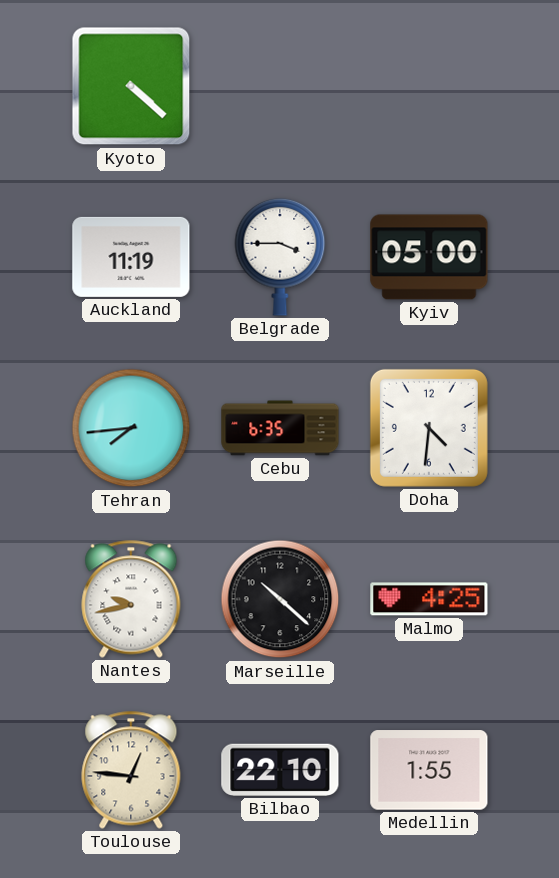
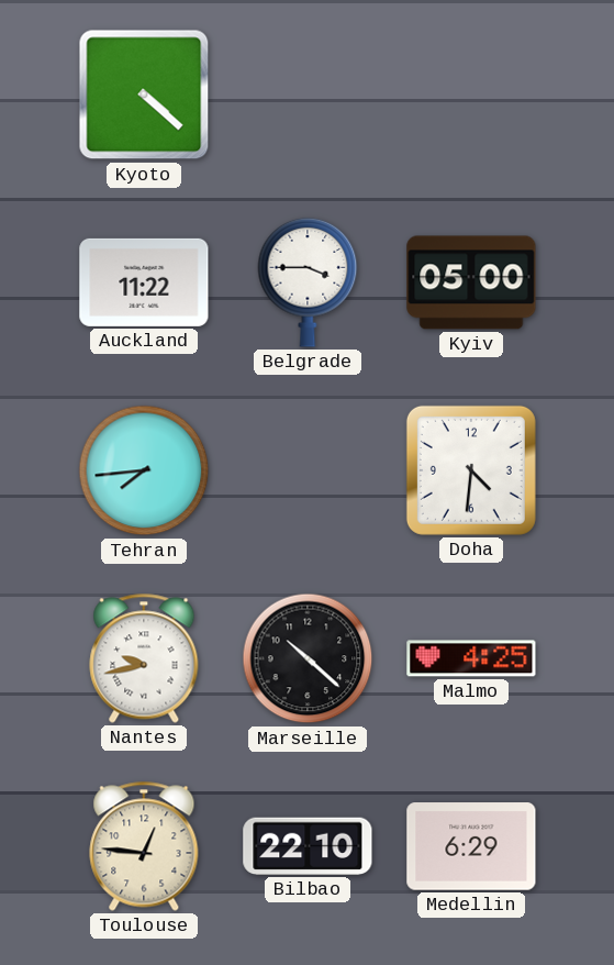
Auckland: 11:19 -> 11:22
Cebu: 6:35 -> none
Medellin: 1:55 -> 6:29
